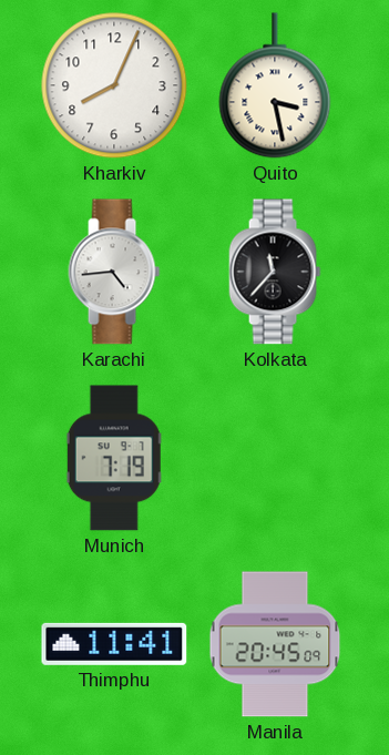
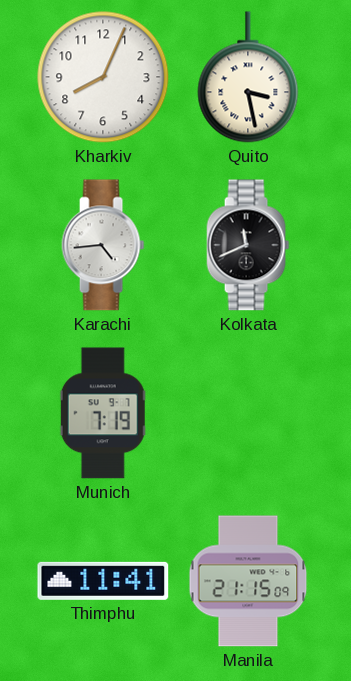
Kolkata: 11:37 -> 11:41
Manila: 20:45 -> 21:15
